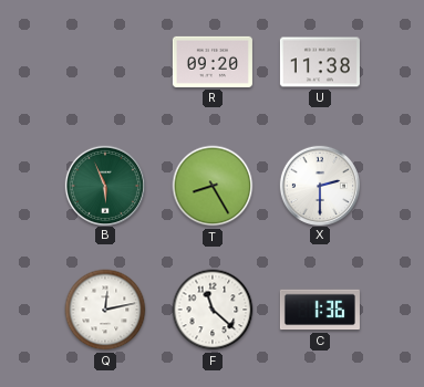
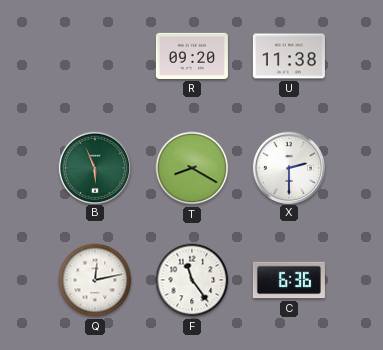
T: 8:25 -> 8:20
F: 11:22 -> 11:24
C: 1:36 -> 6:36
